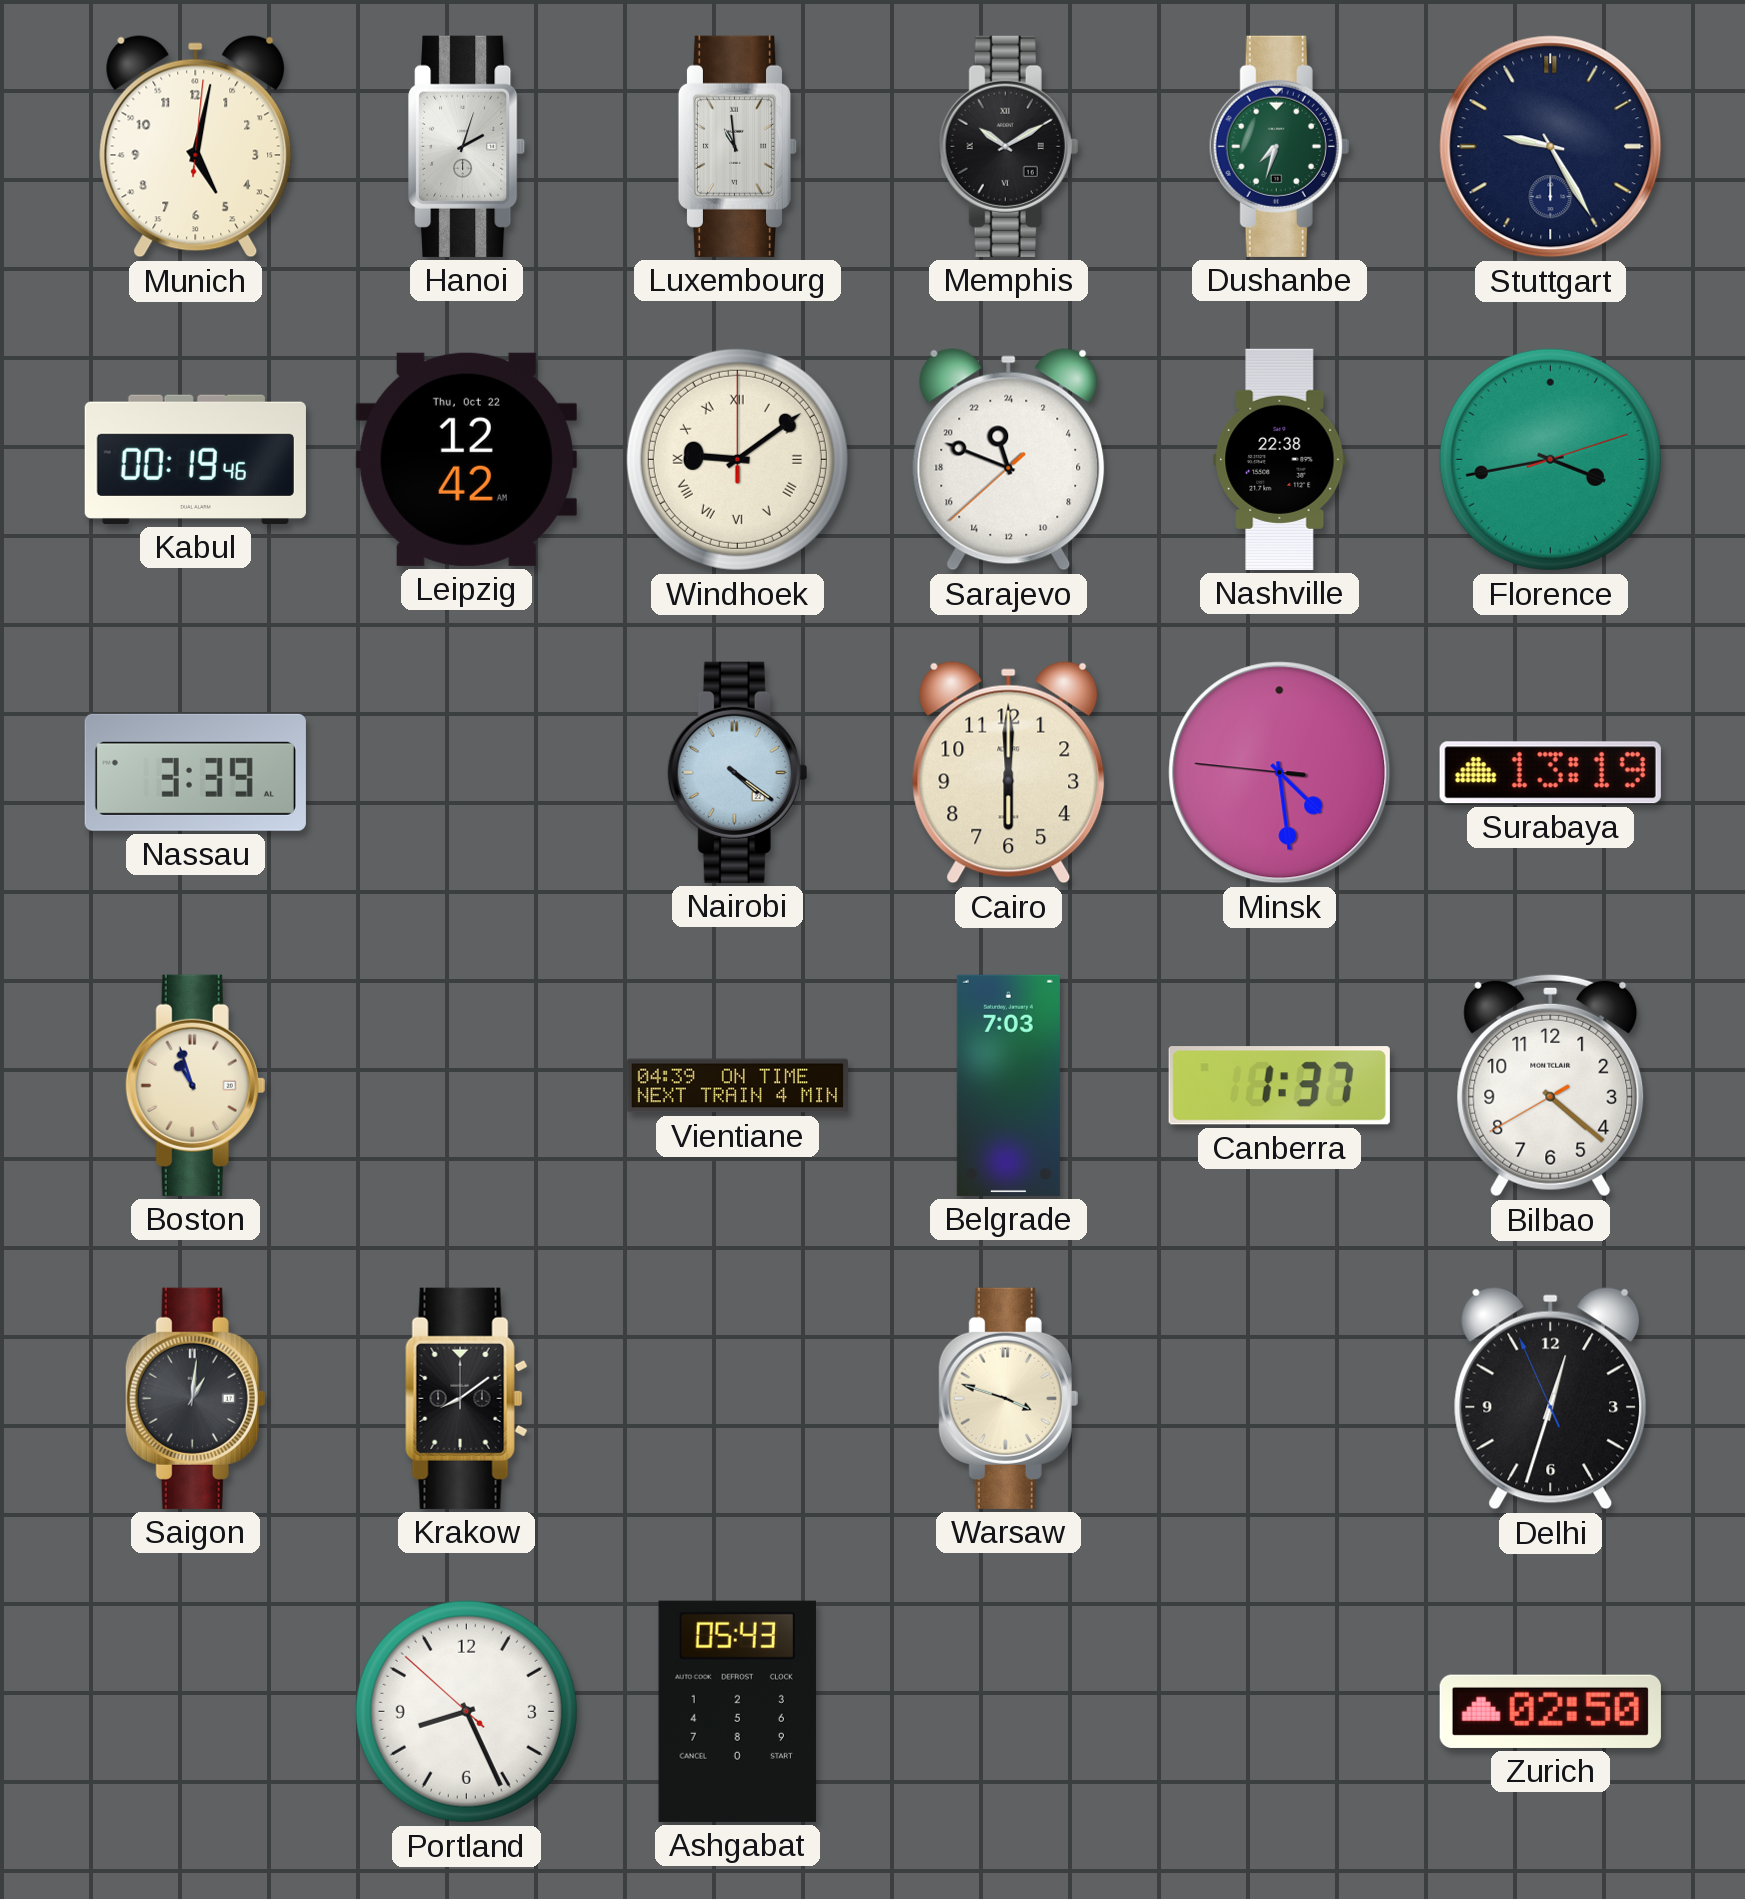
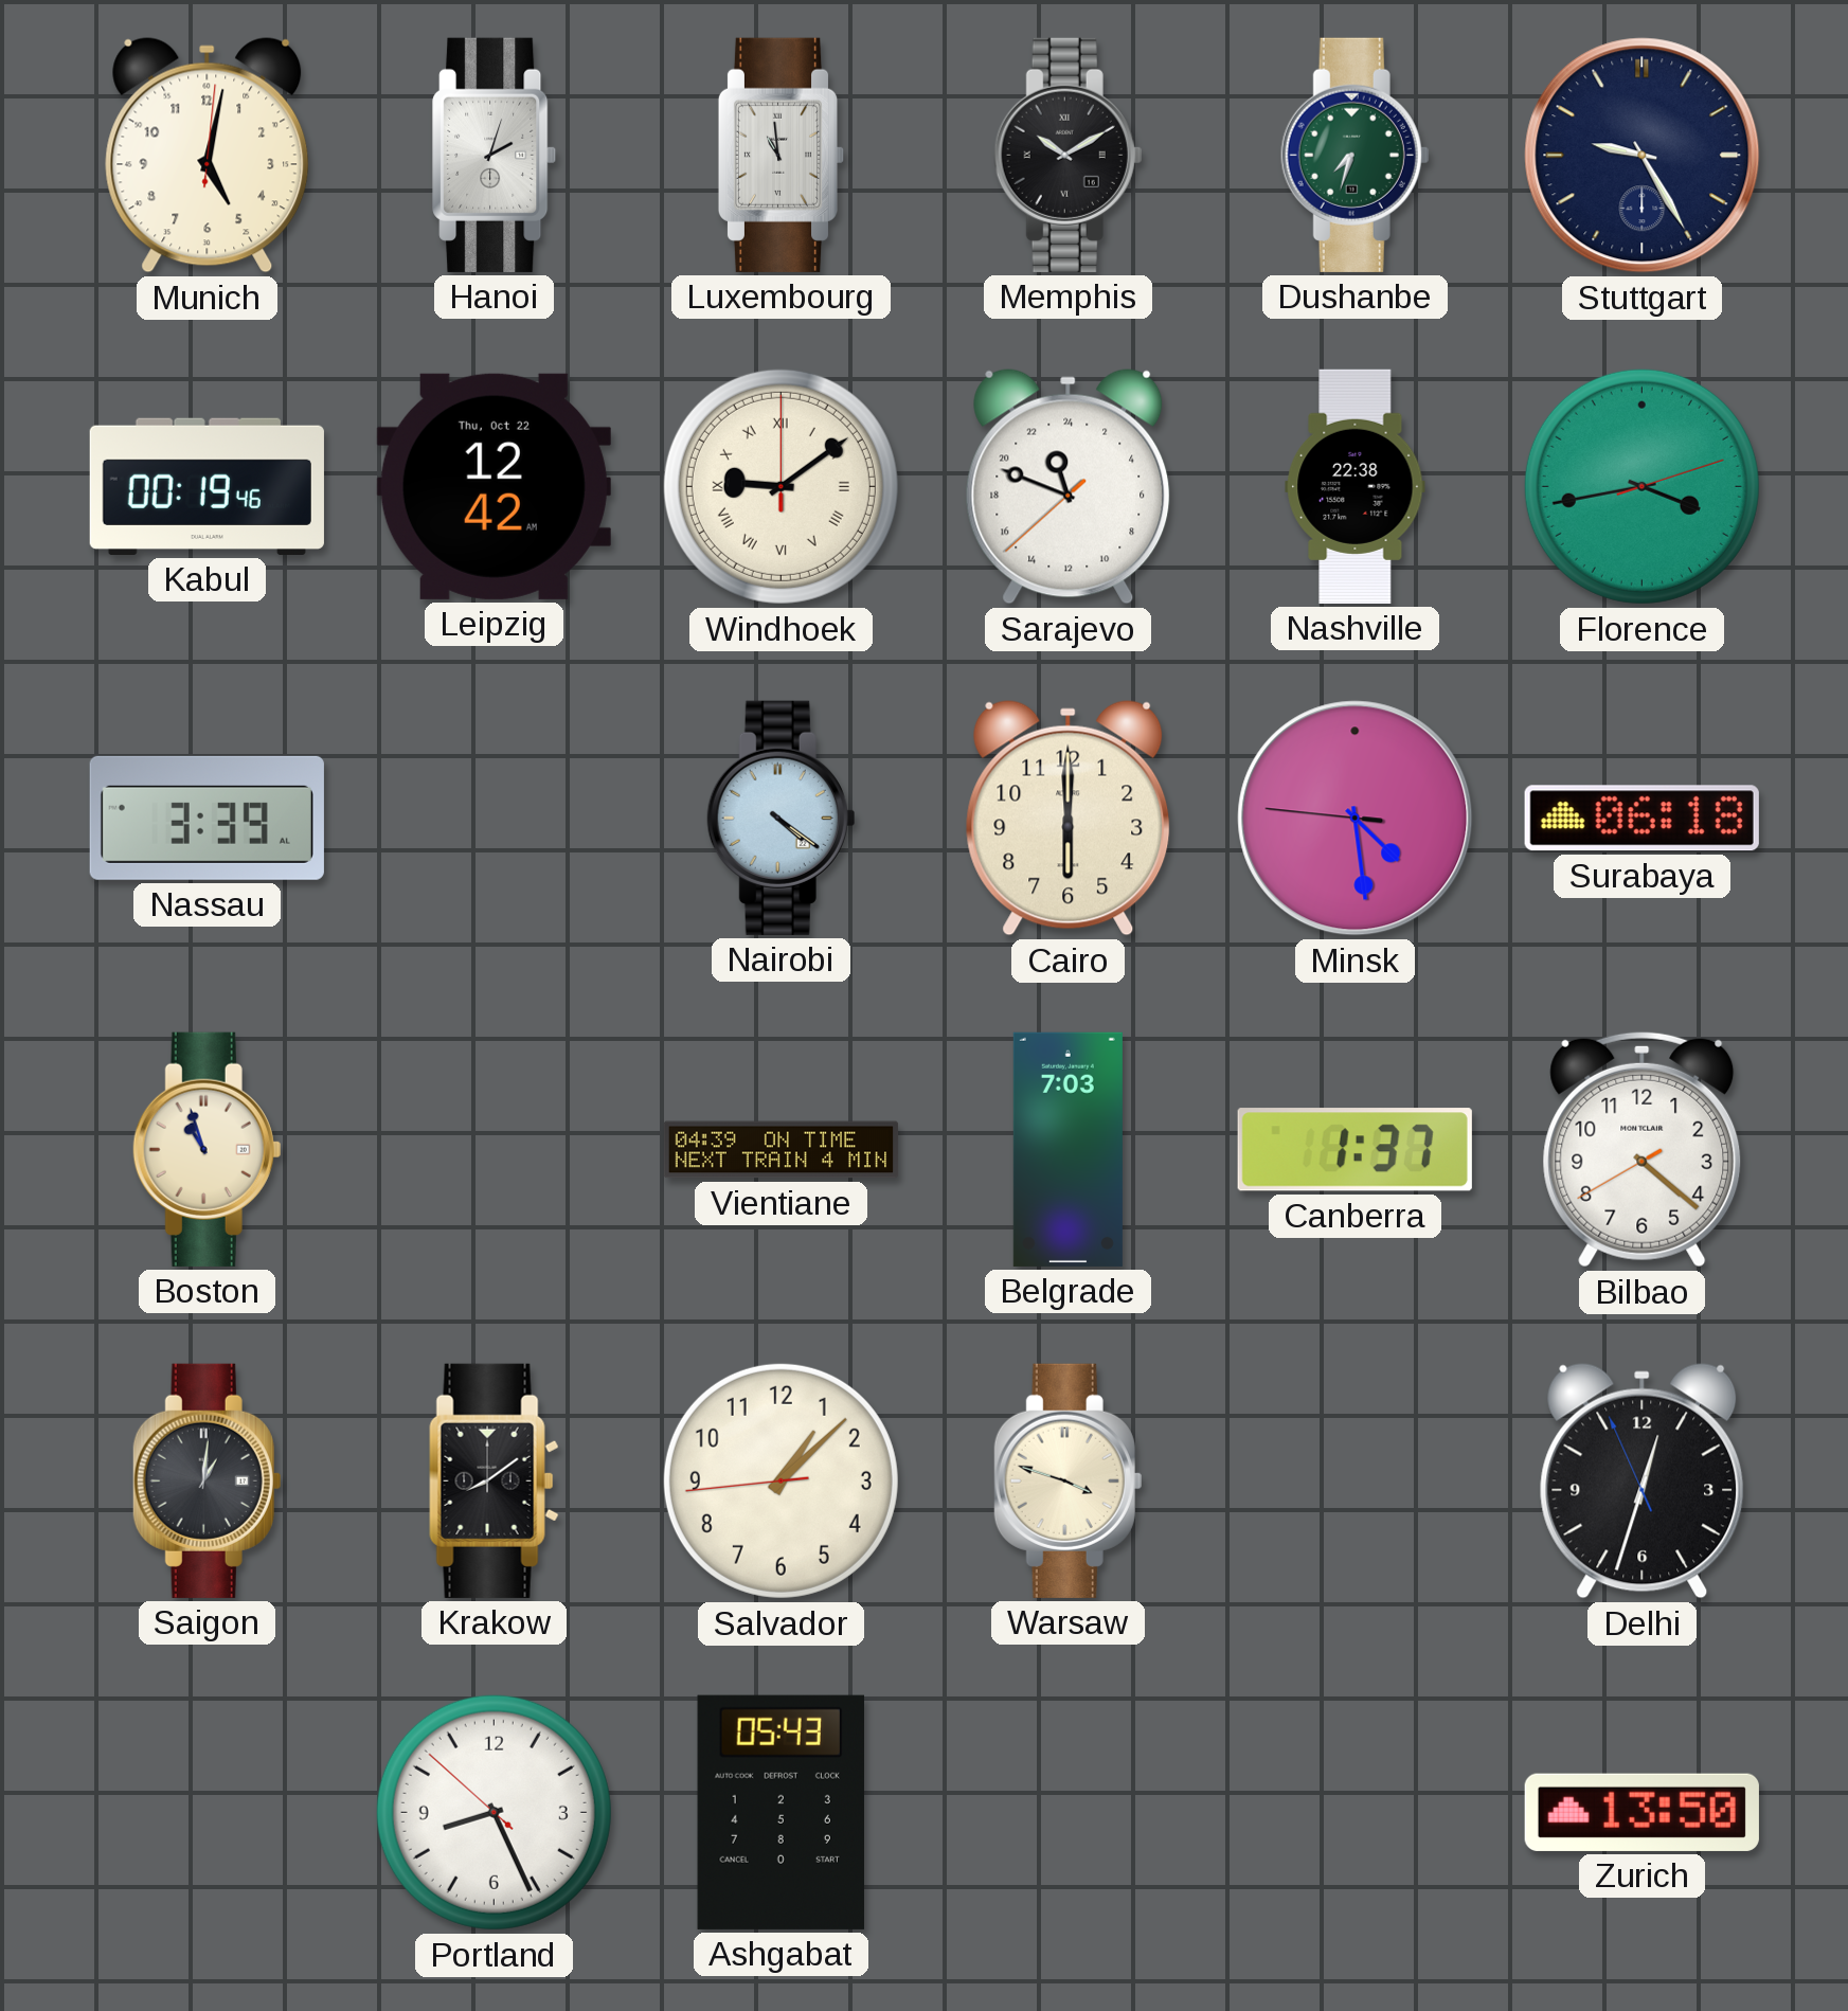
Surabaya: 13:19 -> 06:18
Salvador: none -> 1:07
Zurich: 02:50 -> 13:50
